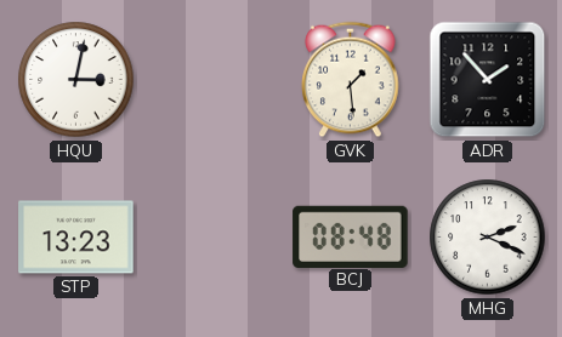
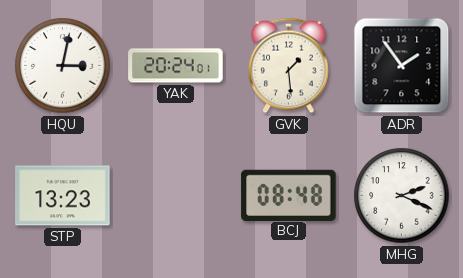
YAK: none -> 20:24
ADR: 1:53 -> 1:54
